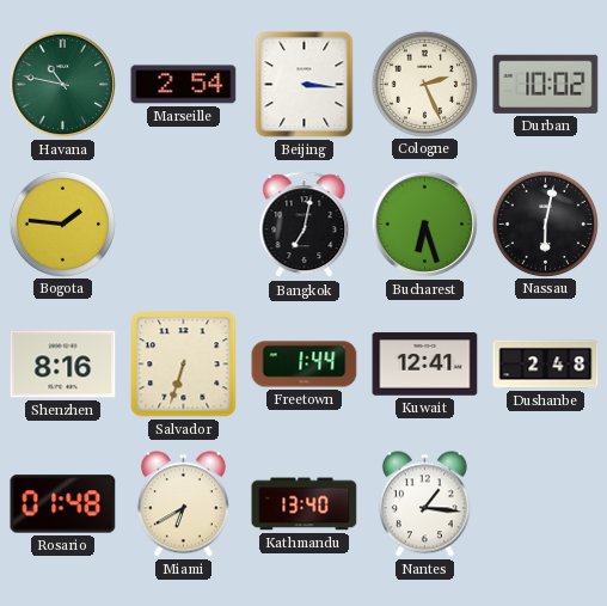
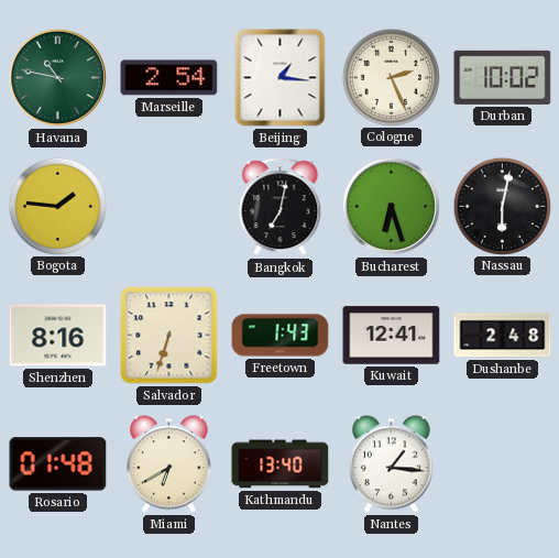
Beijing: 3:16 -> 1:16
Freetown: 1:44 -> 1:43
